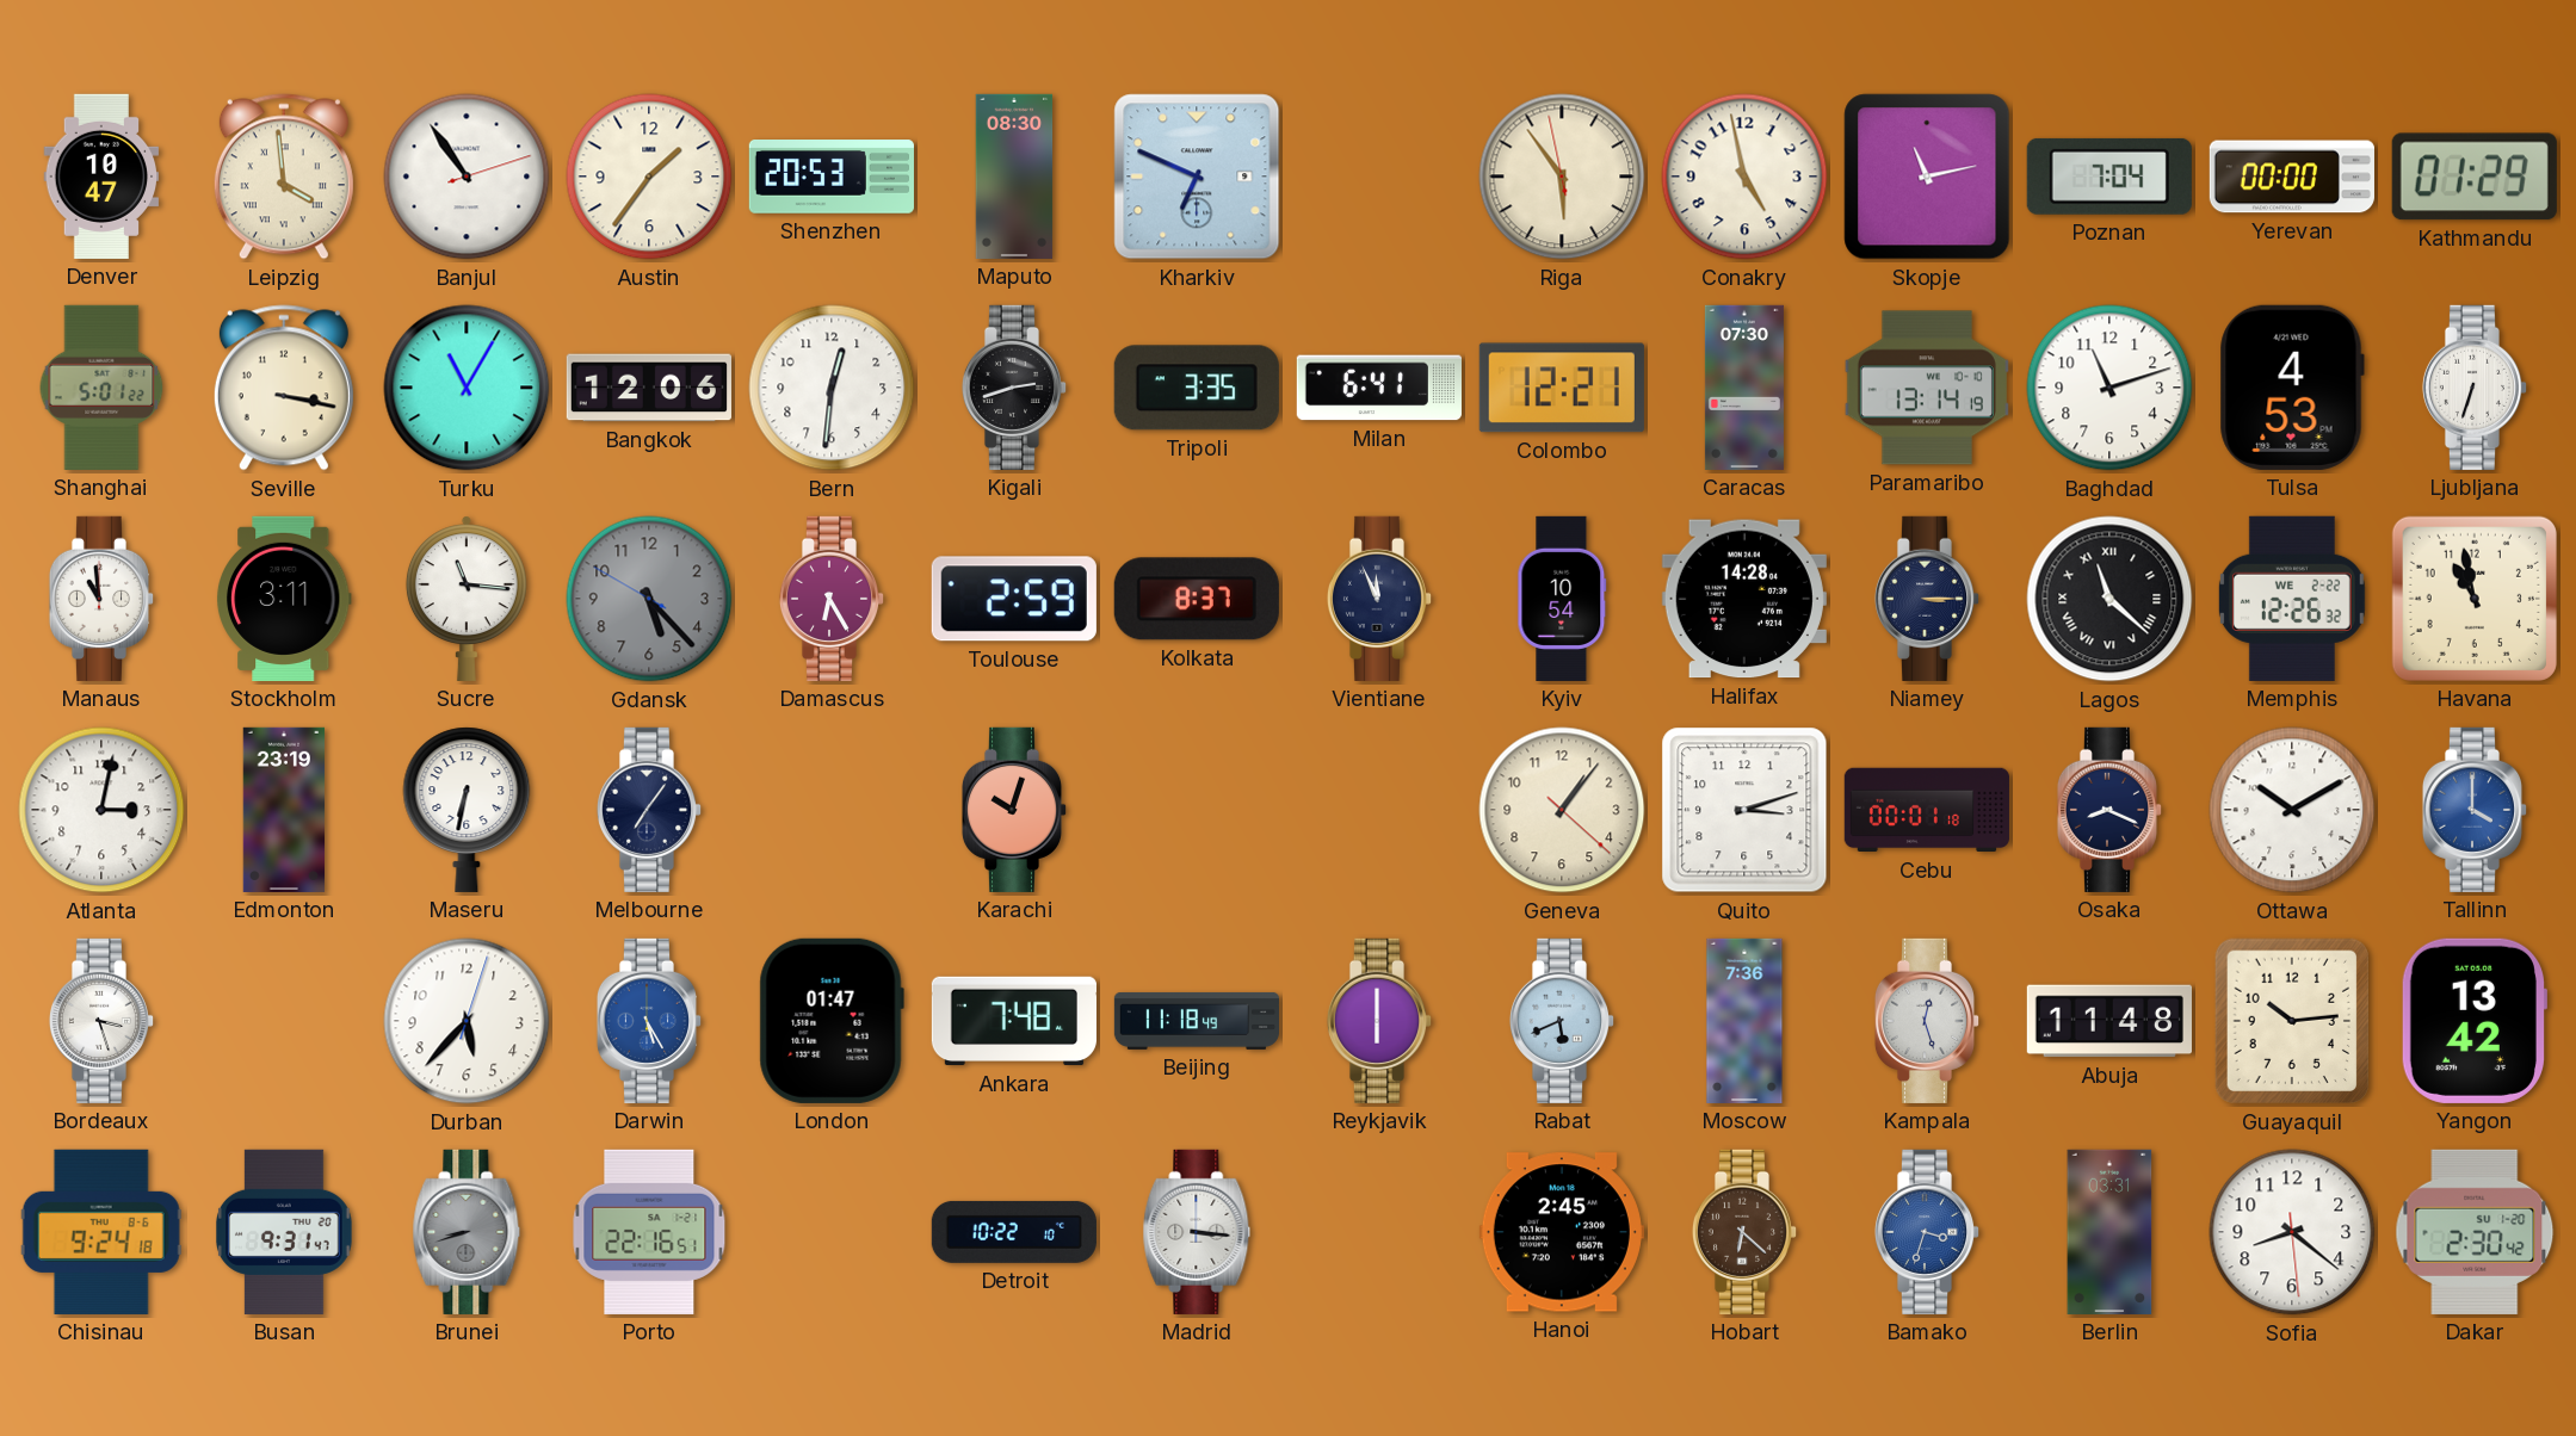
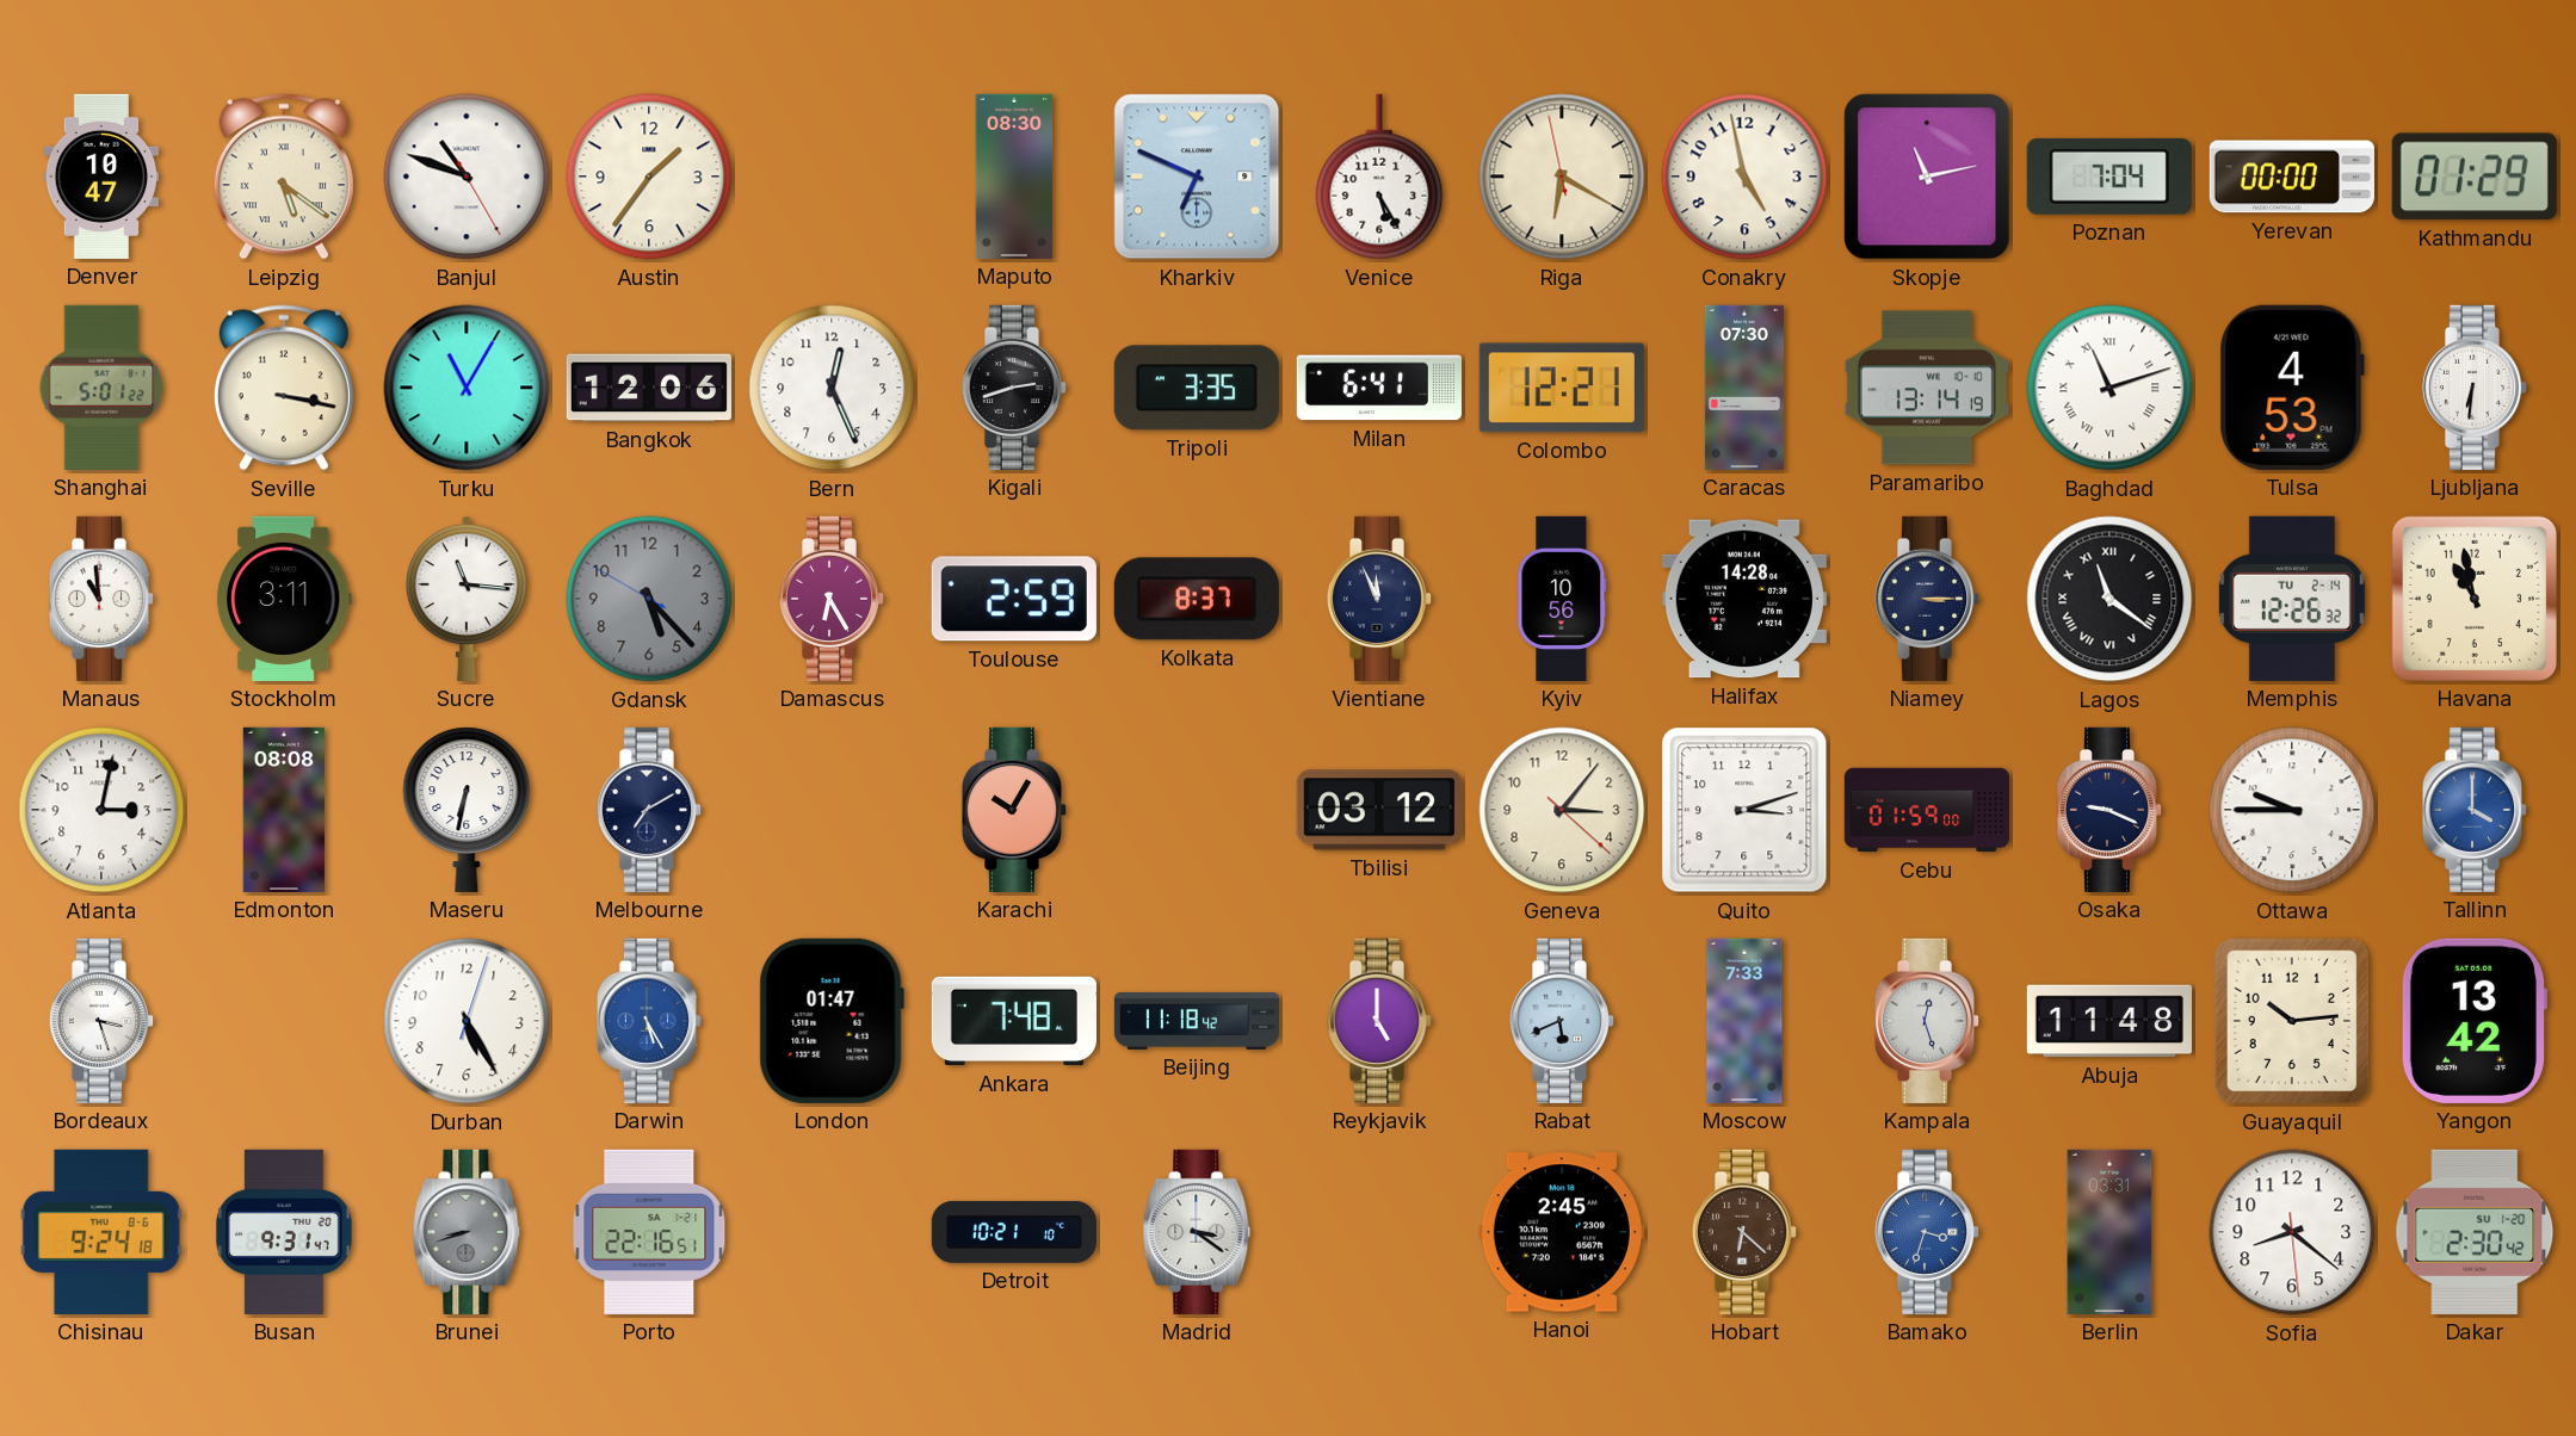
Leipzig: 3:59 -> 5:21
Banjul: 10:54 -> 10:48
Shenzhen: 20:53 -> none
Venice: none -> 5:25
Riga: 5:53 -> 6:19
Bern: 12:31 -> 12:26
Baghdad numerals: Arabic -> Roman
Ljubljana: 6:33 -> 6:31
Kyiv: 10:54 -> 10:56
Lagos: 11:22 -> 11:21
Memphis date: WE 2-22 -> TU 2-14
Edmonton: 23:19 -> 08:08
Melbourne: 7:06 -> 7:10
Karachi: 10:03 -> 10:05
Tbilisi: none -> 03:12
Geneva: 1:06 -> 3:06
Cebu: 00:01 -> 01:59
Osaka: 8:19 -> 9:19
Ottawa: 10:10 -> 9:45
Durban: 5:37 -> 5:25
Beijing: 11:18:49 -> 11:18:42
Reykjavik: 6:00 -> 5:00
Moscow: 7:36 -> 7:33
Detroit: 10:22 -> 10:21
Madrid: 3:16 -> 3:21
